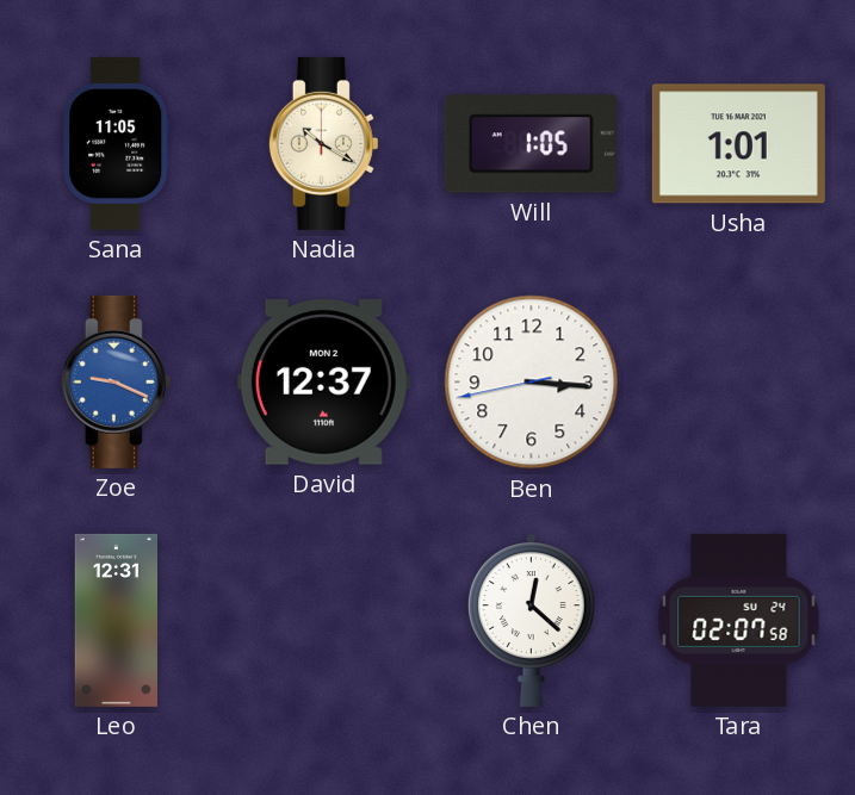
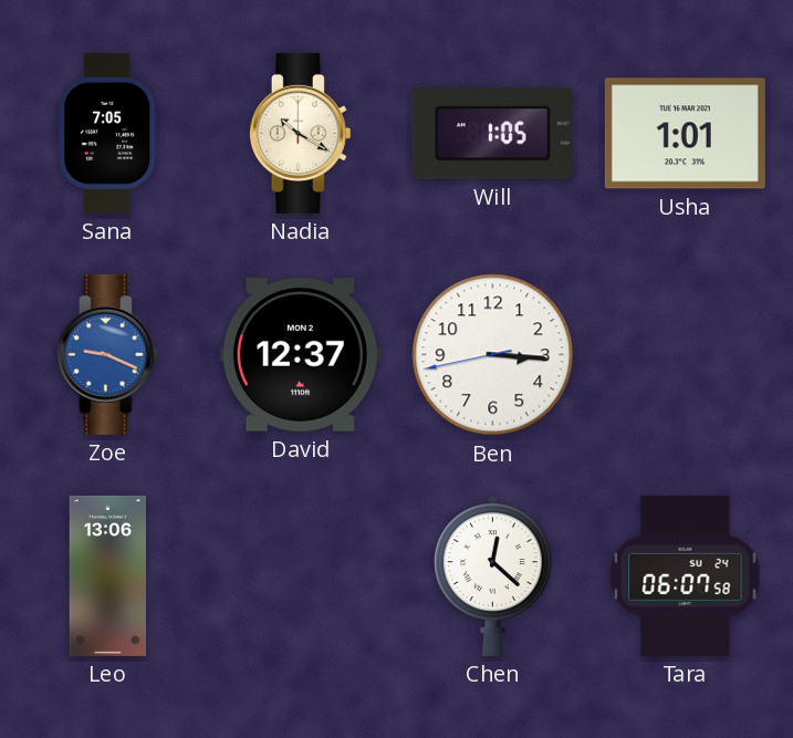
Sana: 11:05 -> 7:05
Leo: 12:31 -> 13:06
Tara: 02:07 -> 06:07
